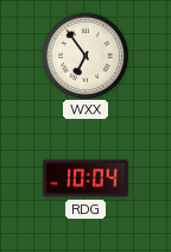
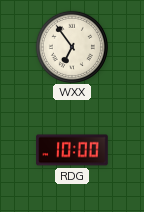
RDG: 10:04 -> 10:00
